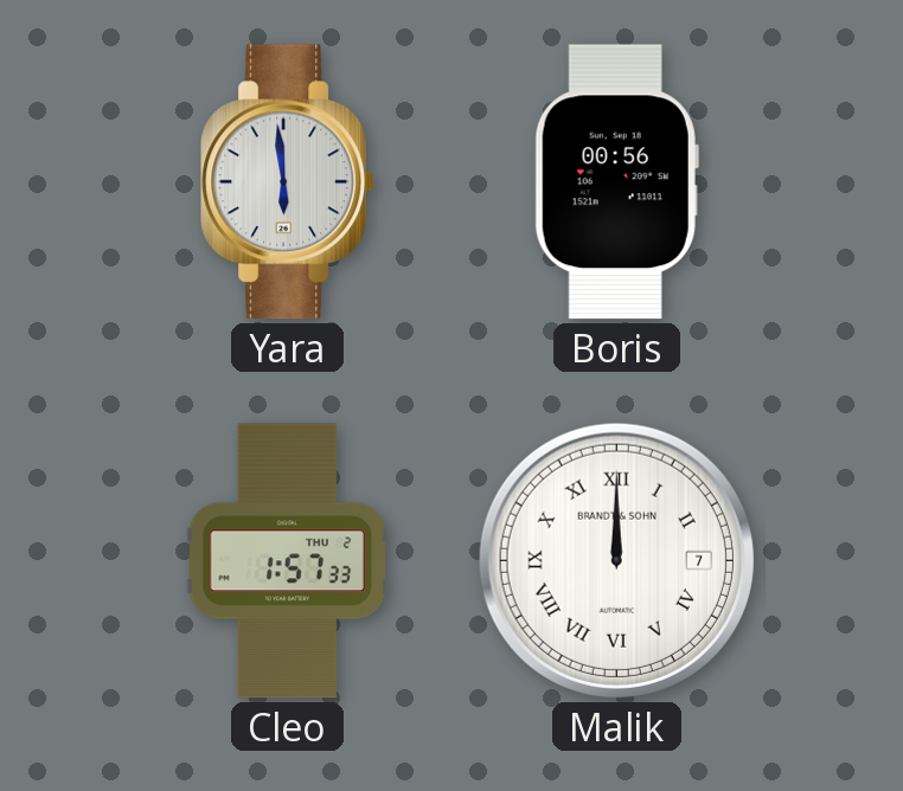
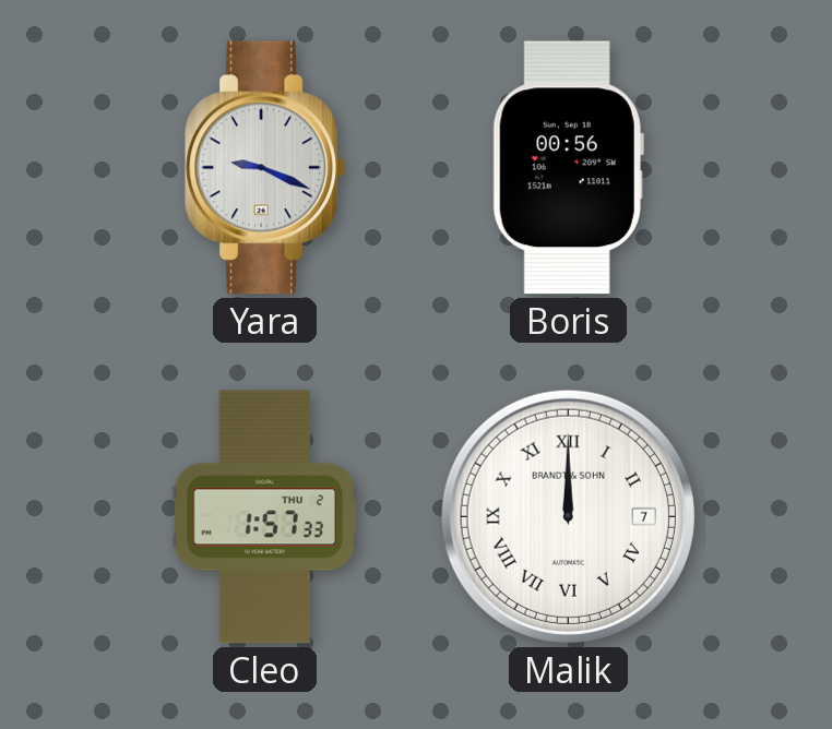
Yara: 5:59 -> 9:19
